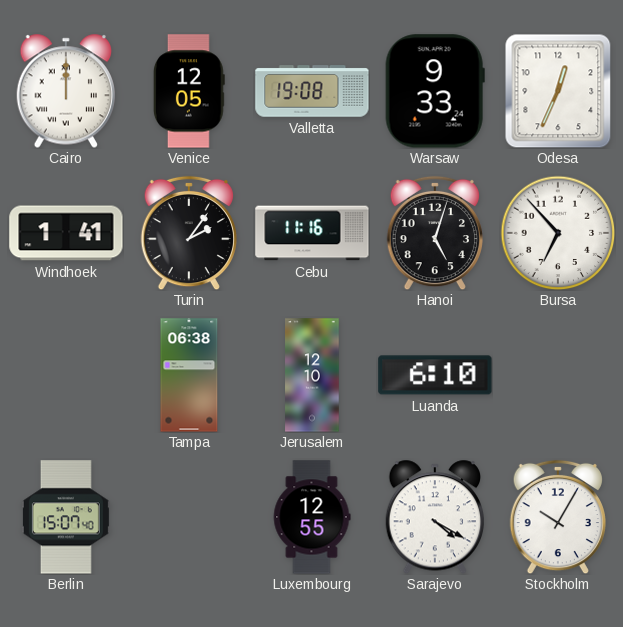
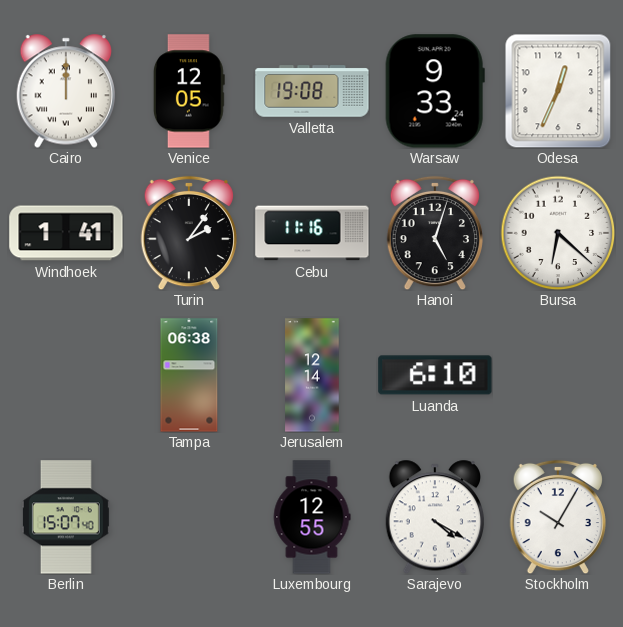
Bursa: 6:53 -> 6:22
Jerusalem: 12:10 -> 12:14
